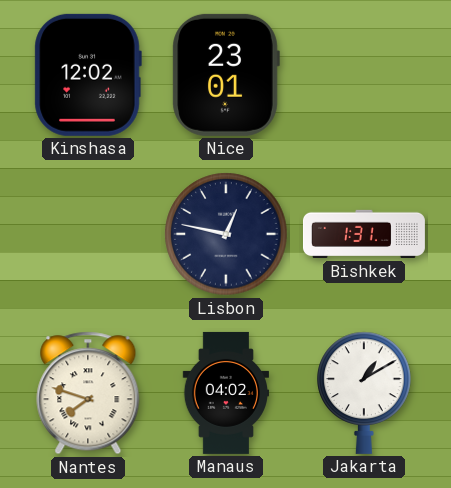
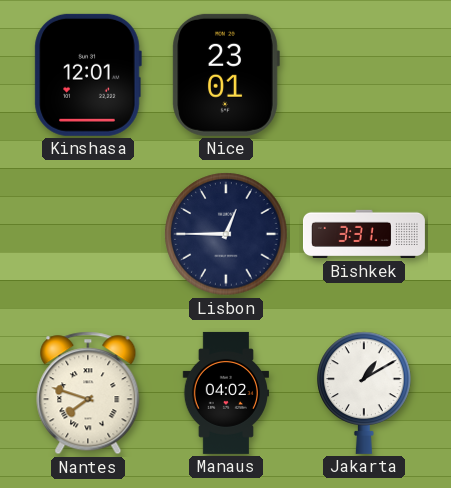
Kinshasa: 12:02 -> 12:01
Lisbon: 12:47 -> 12:45
Bishkek: 1:31 -> 3:31
